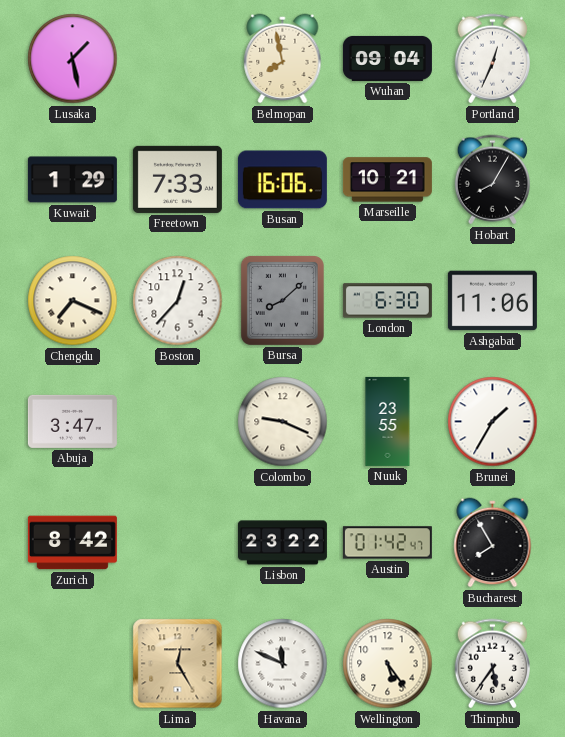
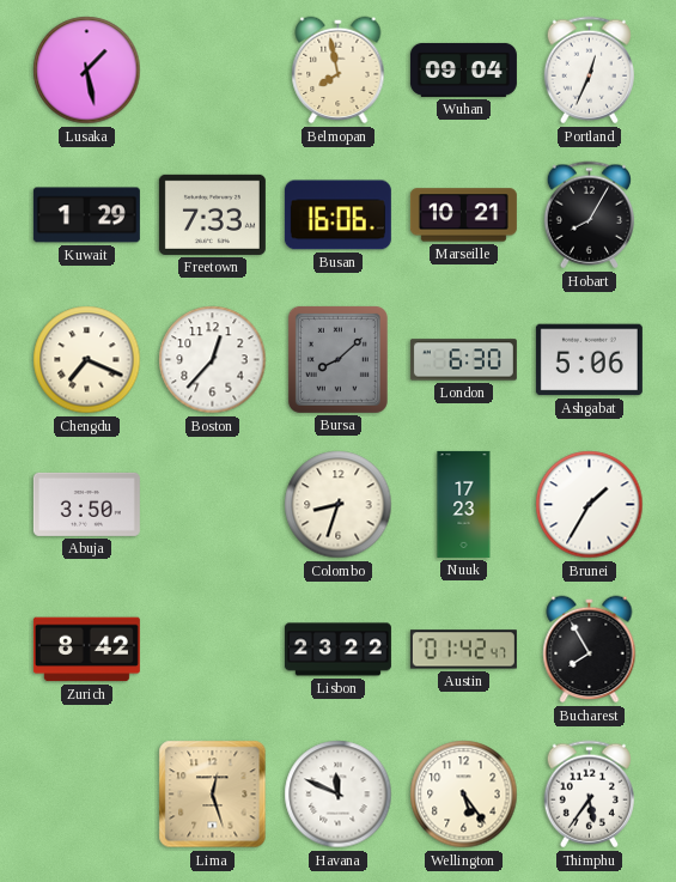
Ashgabat: 11:06 -> 5:06
Abuja: 3:47 -> 3:50
Colombo: 9:19 -> 8:33
Nuuk: 23:55 -> 17:23
Lima: 12:25 -> 12:27
